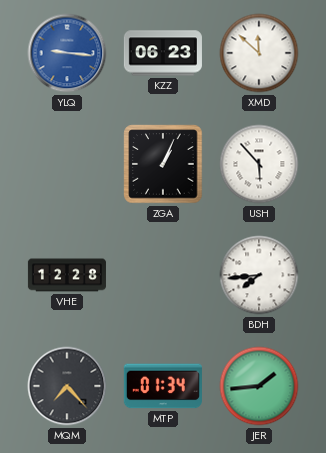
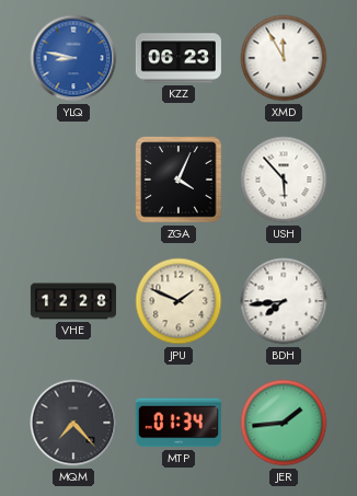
YLQ: 9:16 -> 8:47
XMD: 11:52 -> 11:55
ZGA: 1:04 -> 4:04
JPU: none -> 1:49
